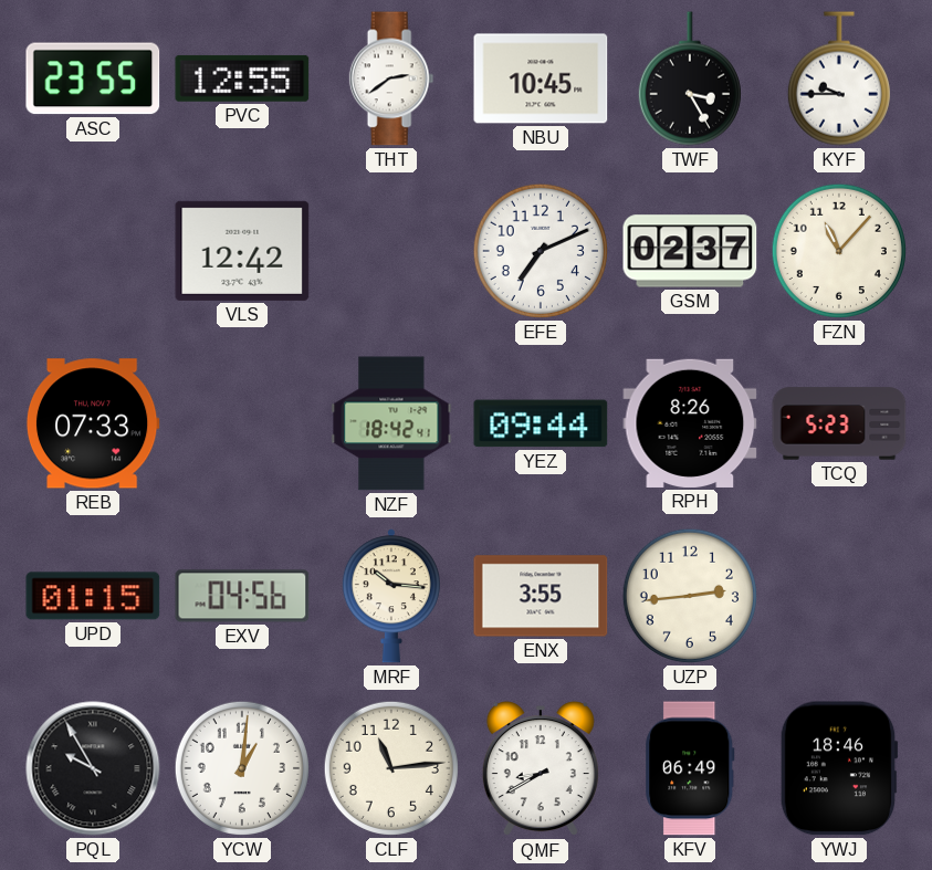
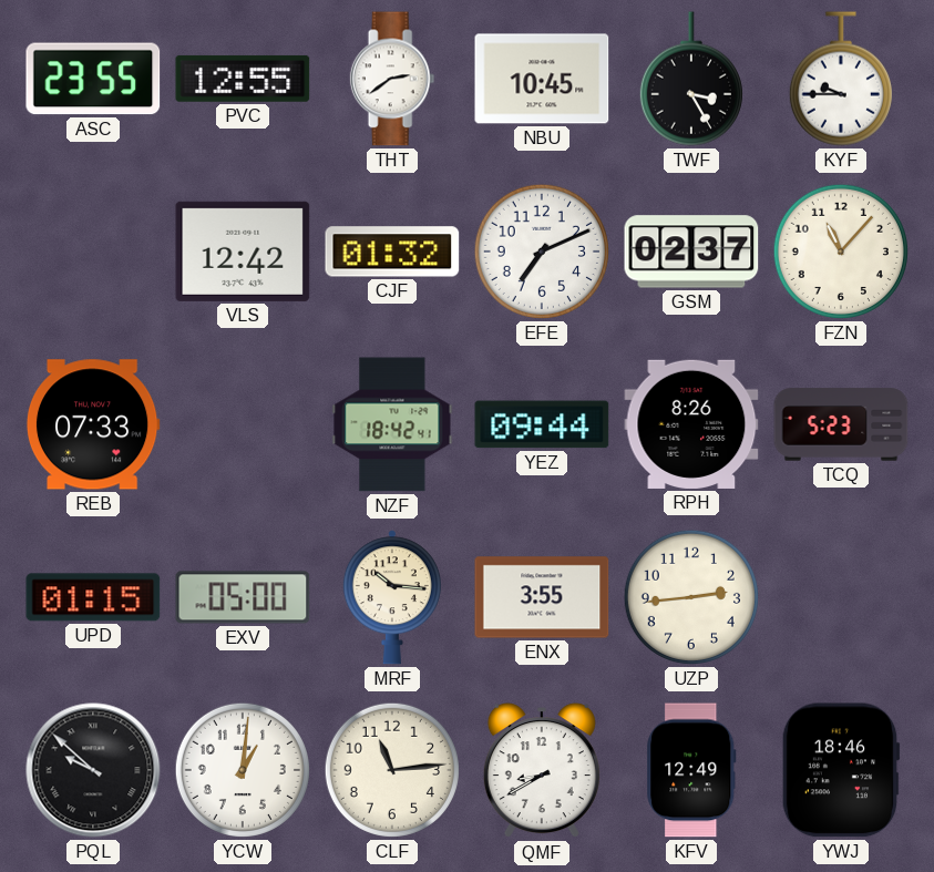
CJF: none -> 01:32
EXV: 04:56 -> 05:00
PQL: 9:55 -> 9:52
KFV: 06:49 -> 12:49
